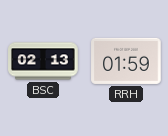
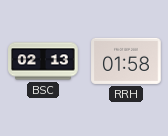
RRH: 01:59 -> 01:58
